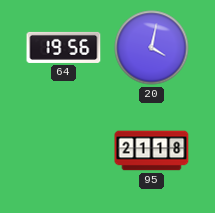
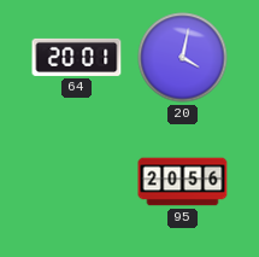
64: 19:56 -> 20:01
95: 21:18 -> 20:56
